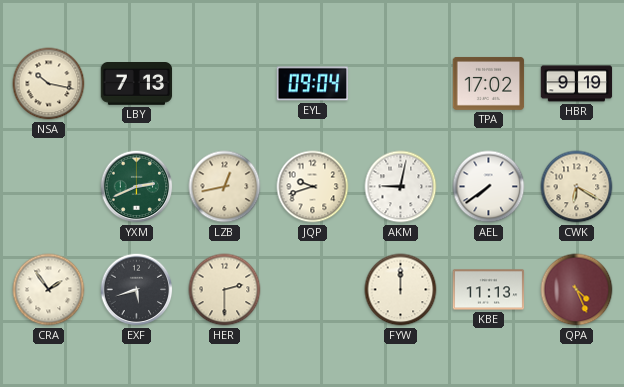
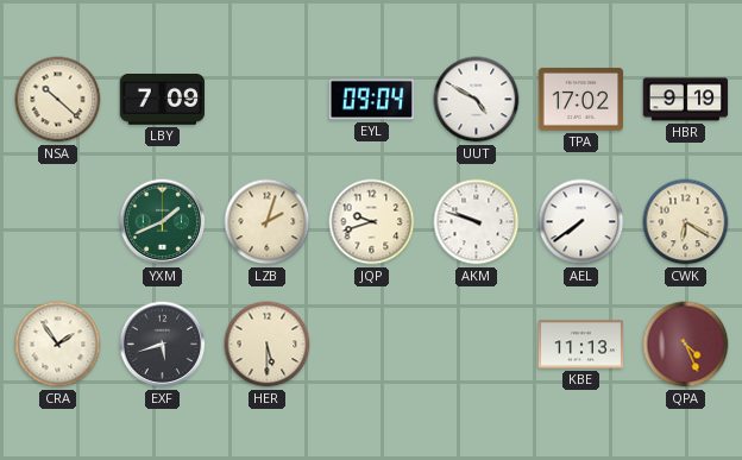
NSA: 10:17 -> 10:22
LBY: 7:13 -> 7:09
UUT: none -> 4:50
YXM: 2:41 -> 1:41
LZB: 12:43 -> 2:03
AKM: 9:02 -> 9:48
HER: 2:30 -> 5:30
FYW: 12:00 -> none
